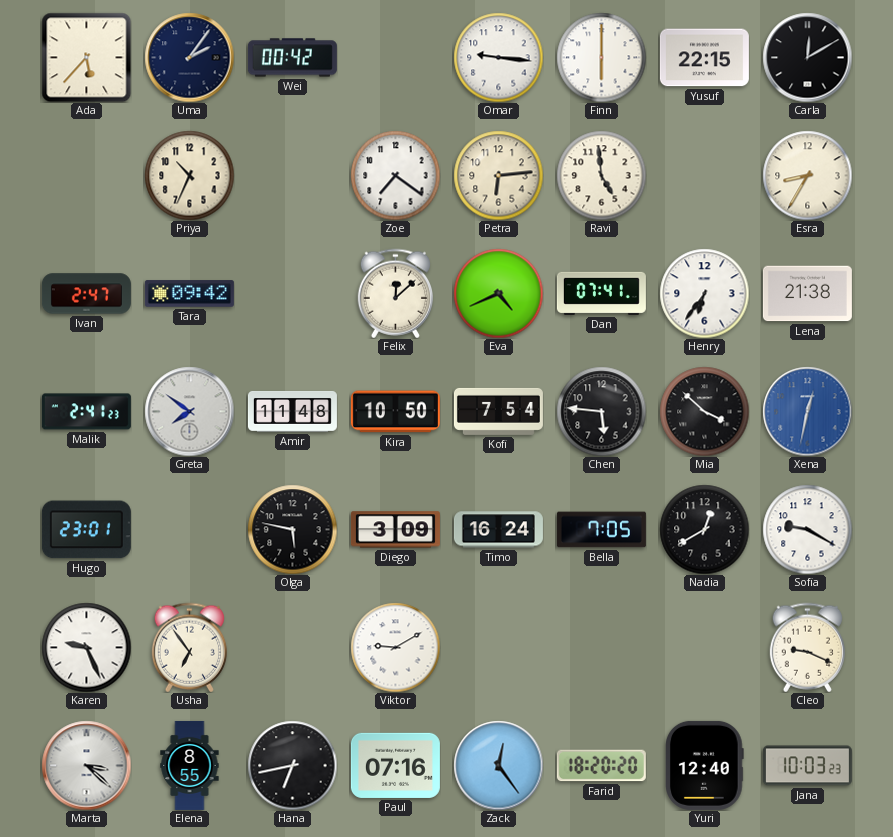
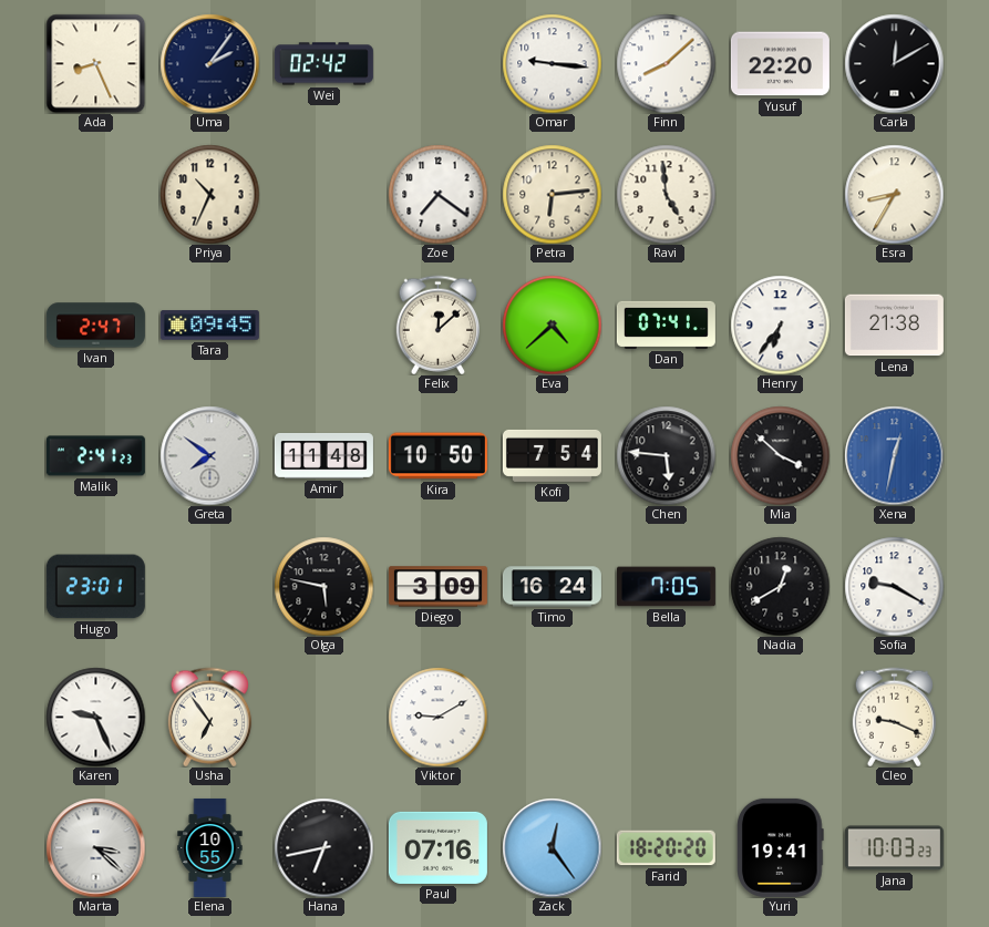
Ada: 5:37 -> 8:26
Wei: 00:42 -> 02:42
Finn: 6:00 -> 8:08
Yusuf: 22:15 -> 22:20
Tara: 09:42 -> 09:45
Eva: 4:41 -> 4:38
Elena: 8:55 -> 10:55
Yuri: 12:40 -> 19:41
